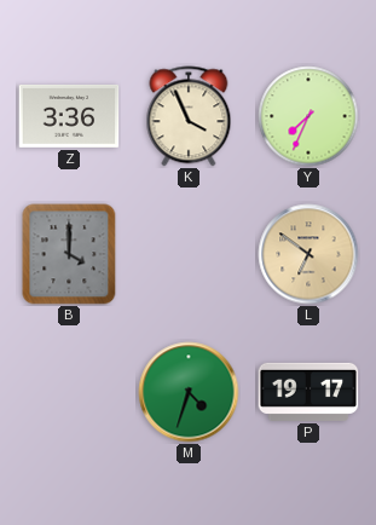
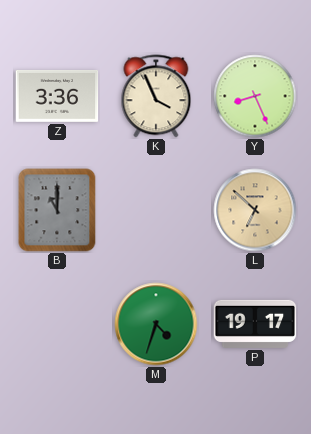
Y: 7:34 -> 8:26
B: 4:00 -> 11:00
L: 6:51 -> 6:52
